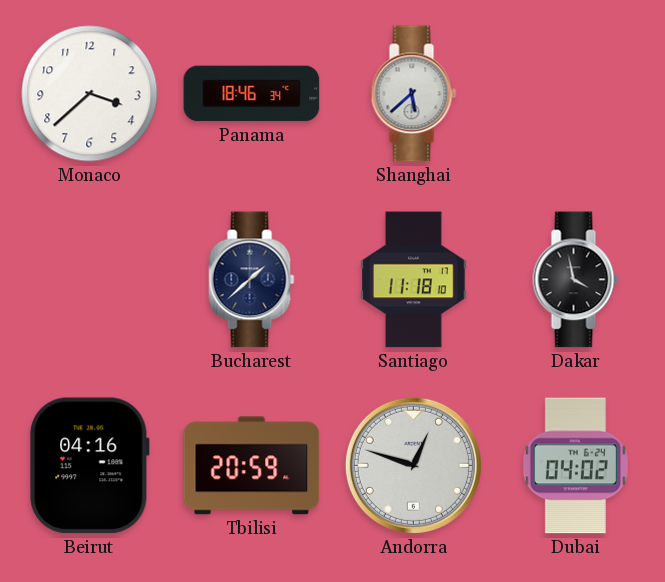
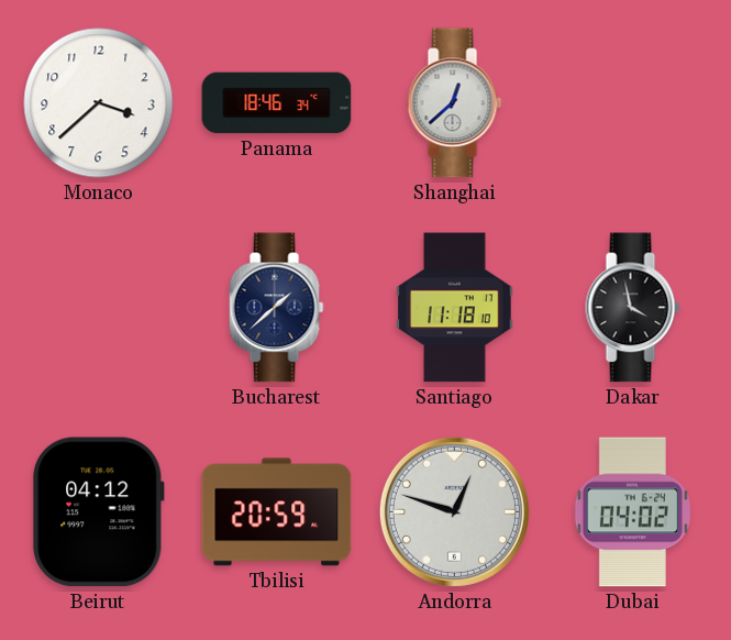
Shanghai: 5:38 -> 12:38
Beirut: 04:16 -> 04:12
